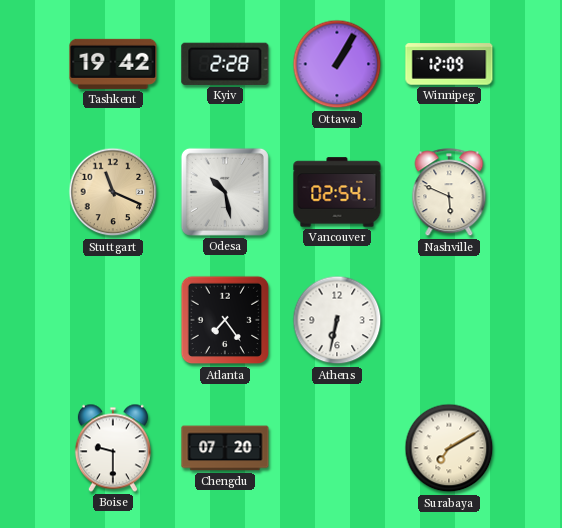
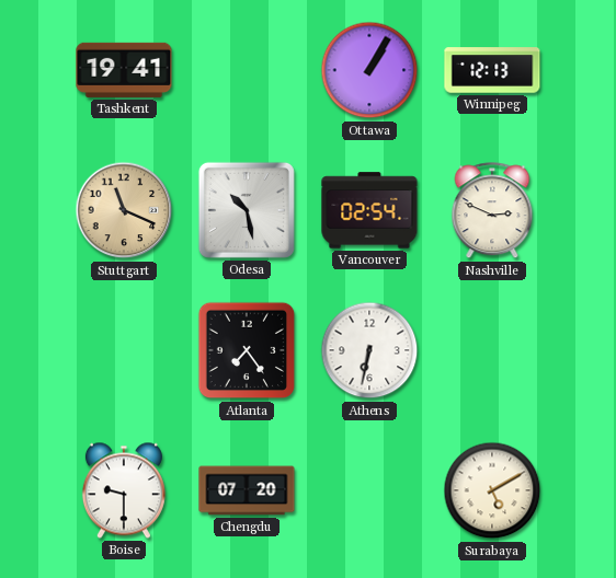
Tashkent: 19:42 -> 19:41
Kyiv: 2:28 -> none
Winnipeg: 12:09 -> 12:13
Nashville: 5:49 -> 2:49
Surabaya: 7:10 -> 5:10
